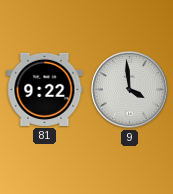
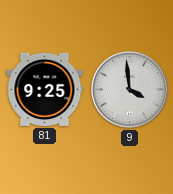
81: 9:22 -> 9:25
